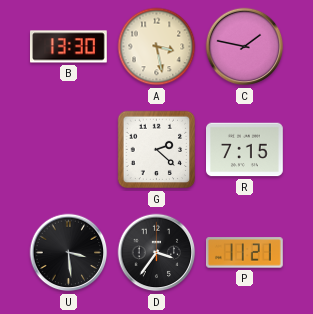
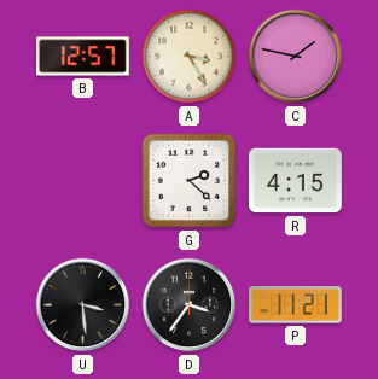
B: 13:30 -> 12:57
A: 3:28 -> 3:25
R: 7:15 -> 4:15
